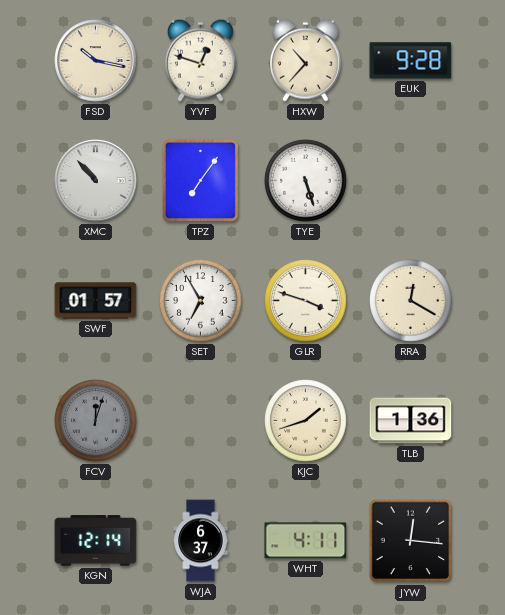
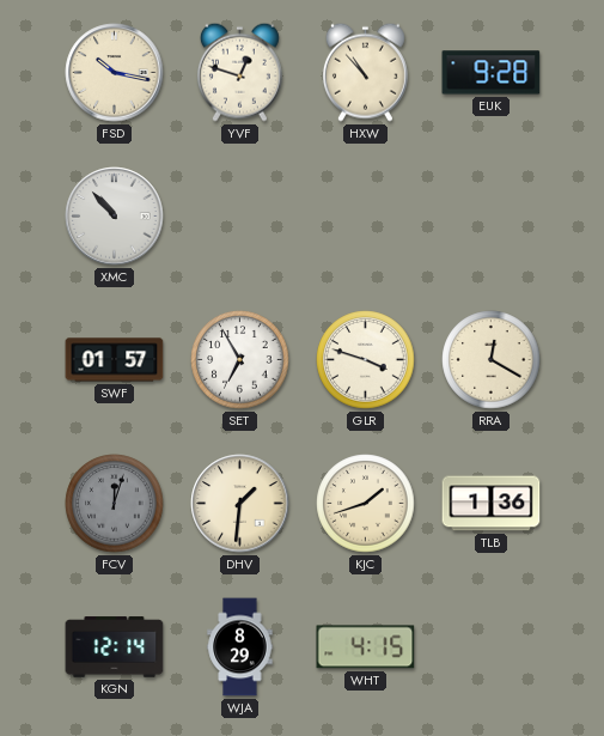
HXW: 10:37 -> 10:53
TPZ: 7:06 -> none
TYE: 5:27 -> none
DHV: none -> 1:31
WJA: 6:37 -> 8:29
WHT: 4:11 -> 4:15
JYW: 12:16 -> none
